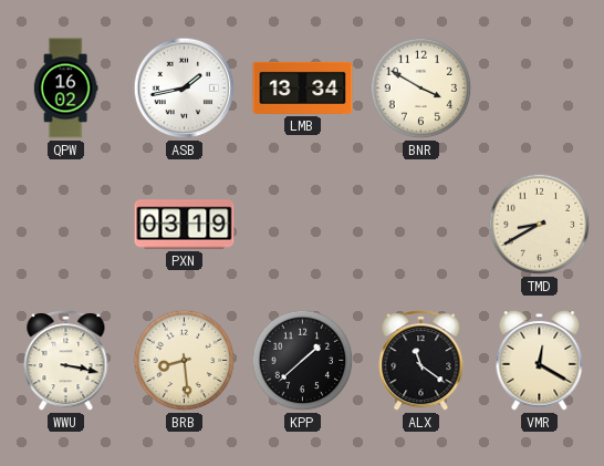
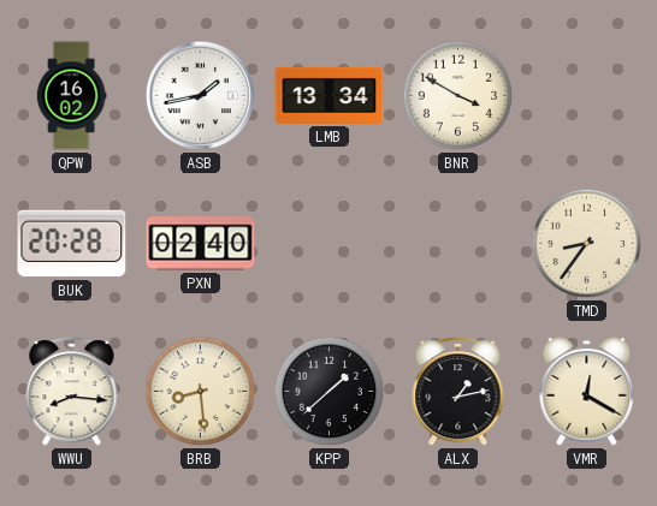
BUK: none -> 20:28
PXN: 03:19 -> 02:40
TMD: 8:40 -> 8:36
WWU: 3:17 -> 8:16
ALX: 11:21 -> 1:13
